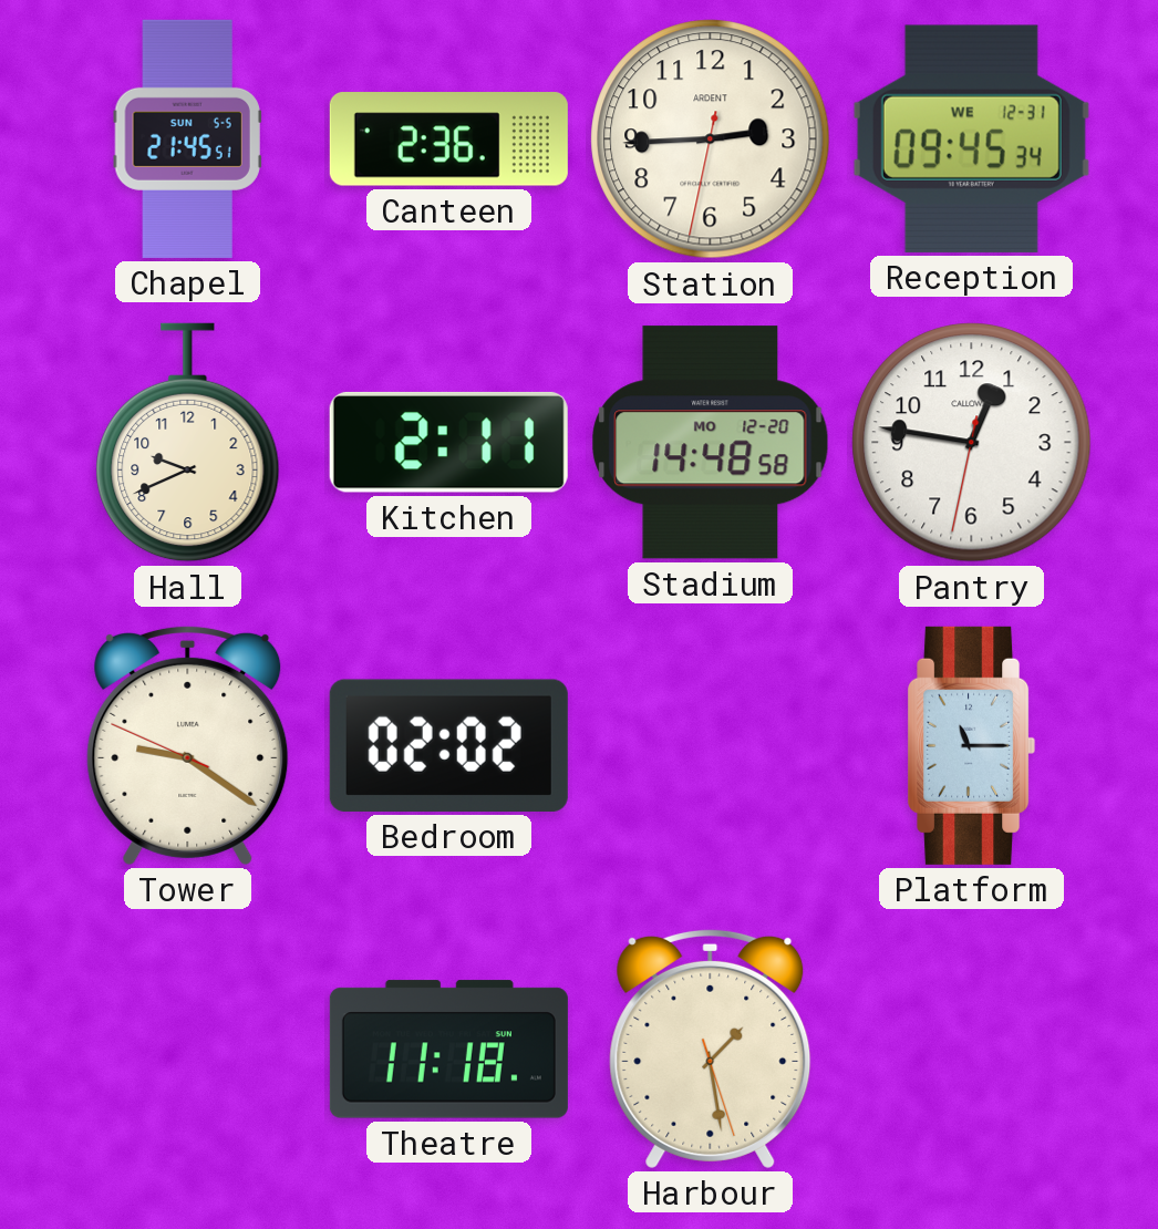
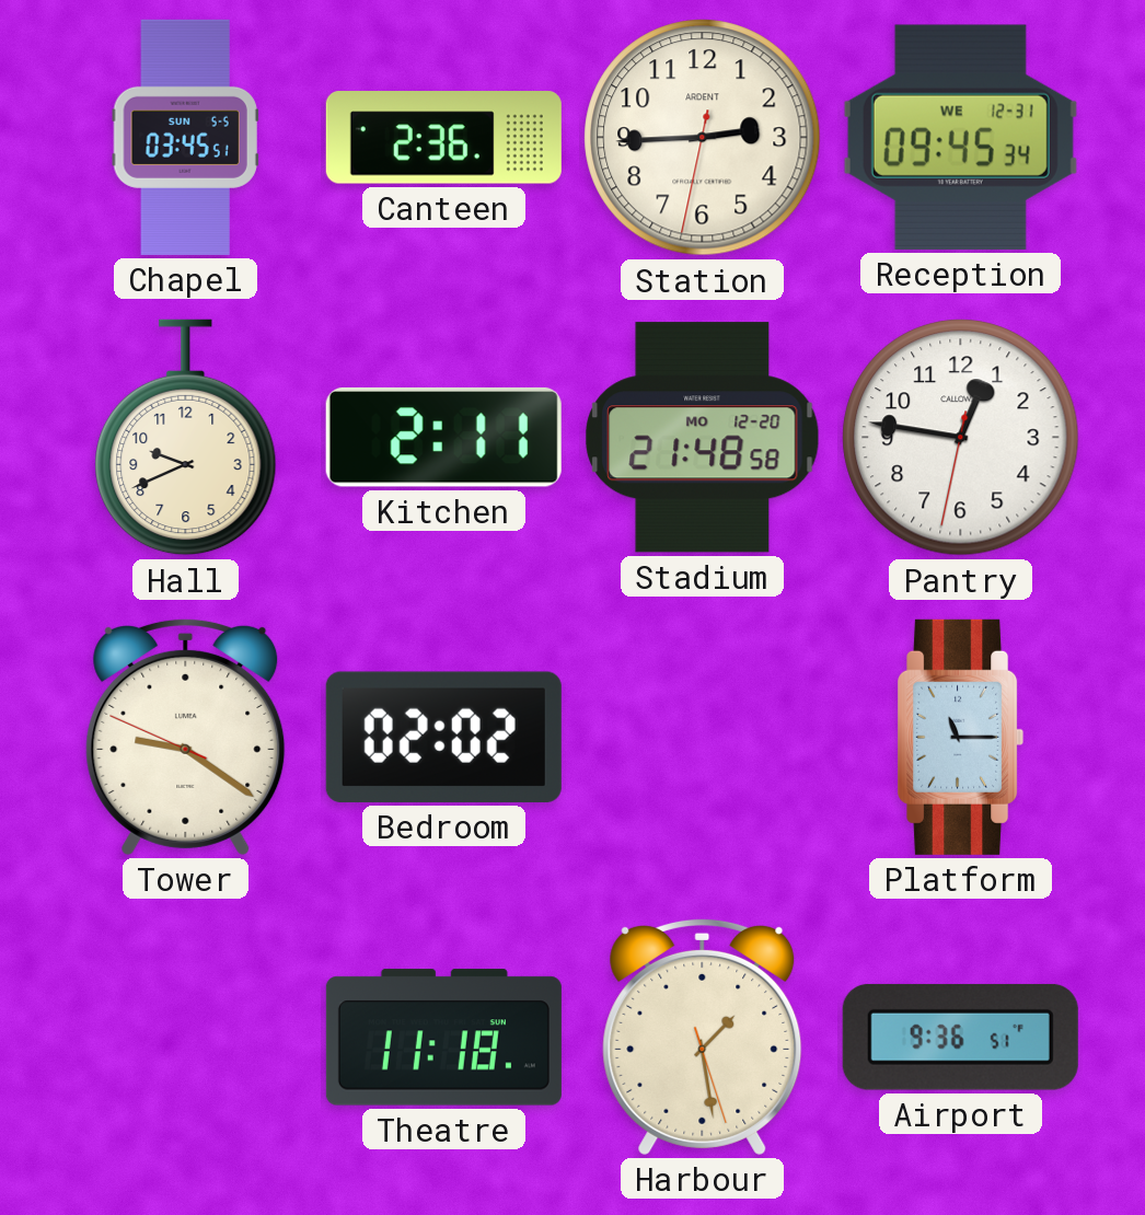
Chapel: 21:45 -> 03:45
Stadium: 14:48 -> 21:48
Airport: none -> 9:36
